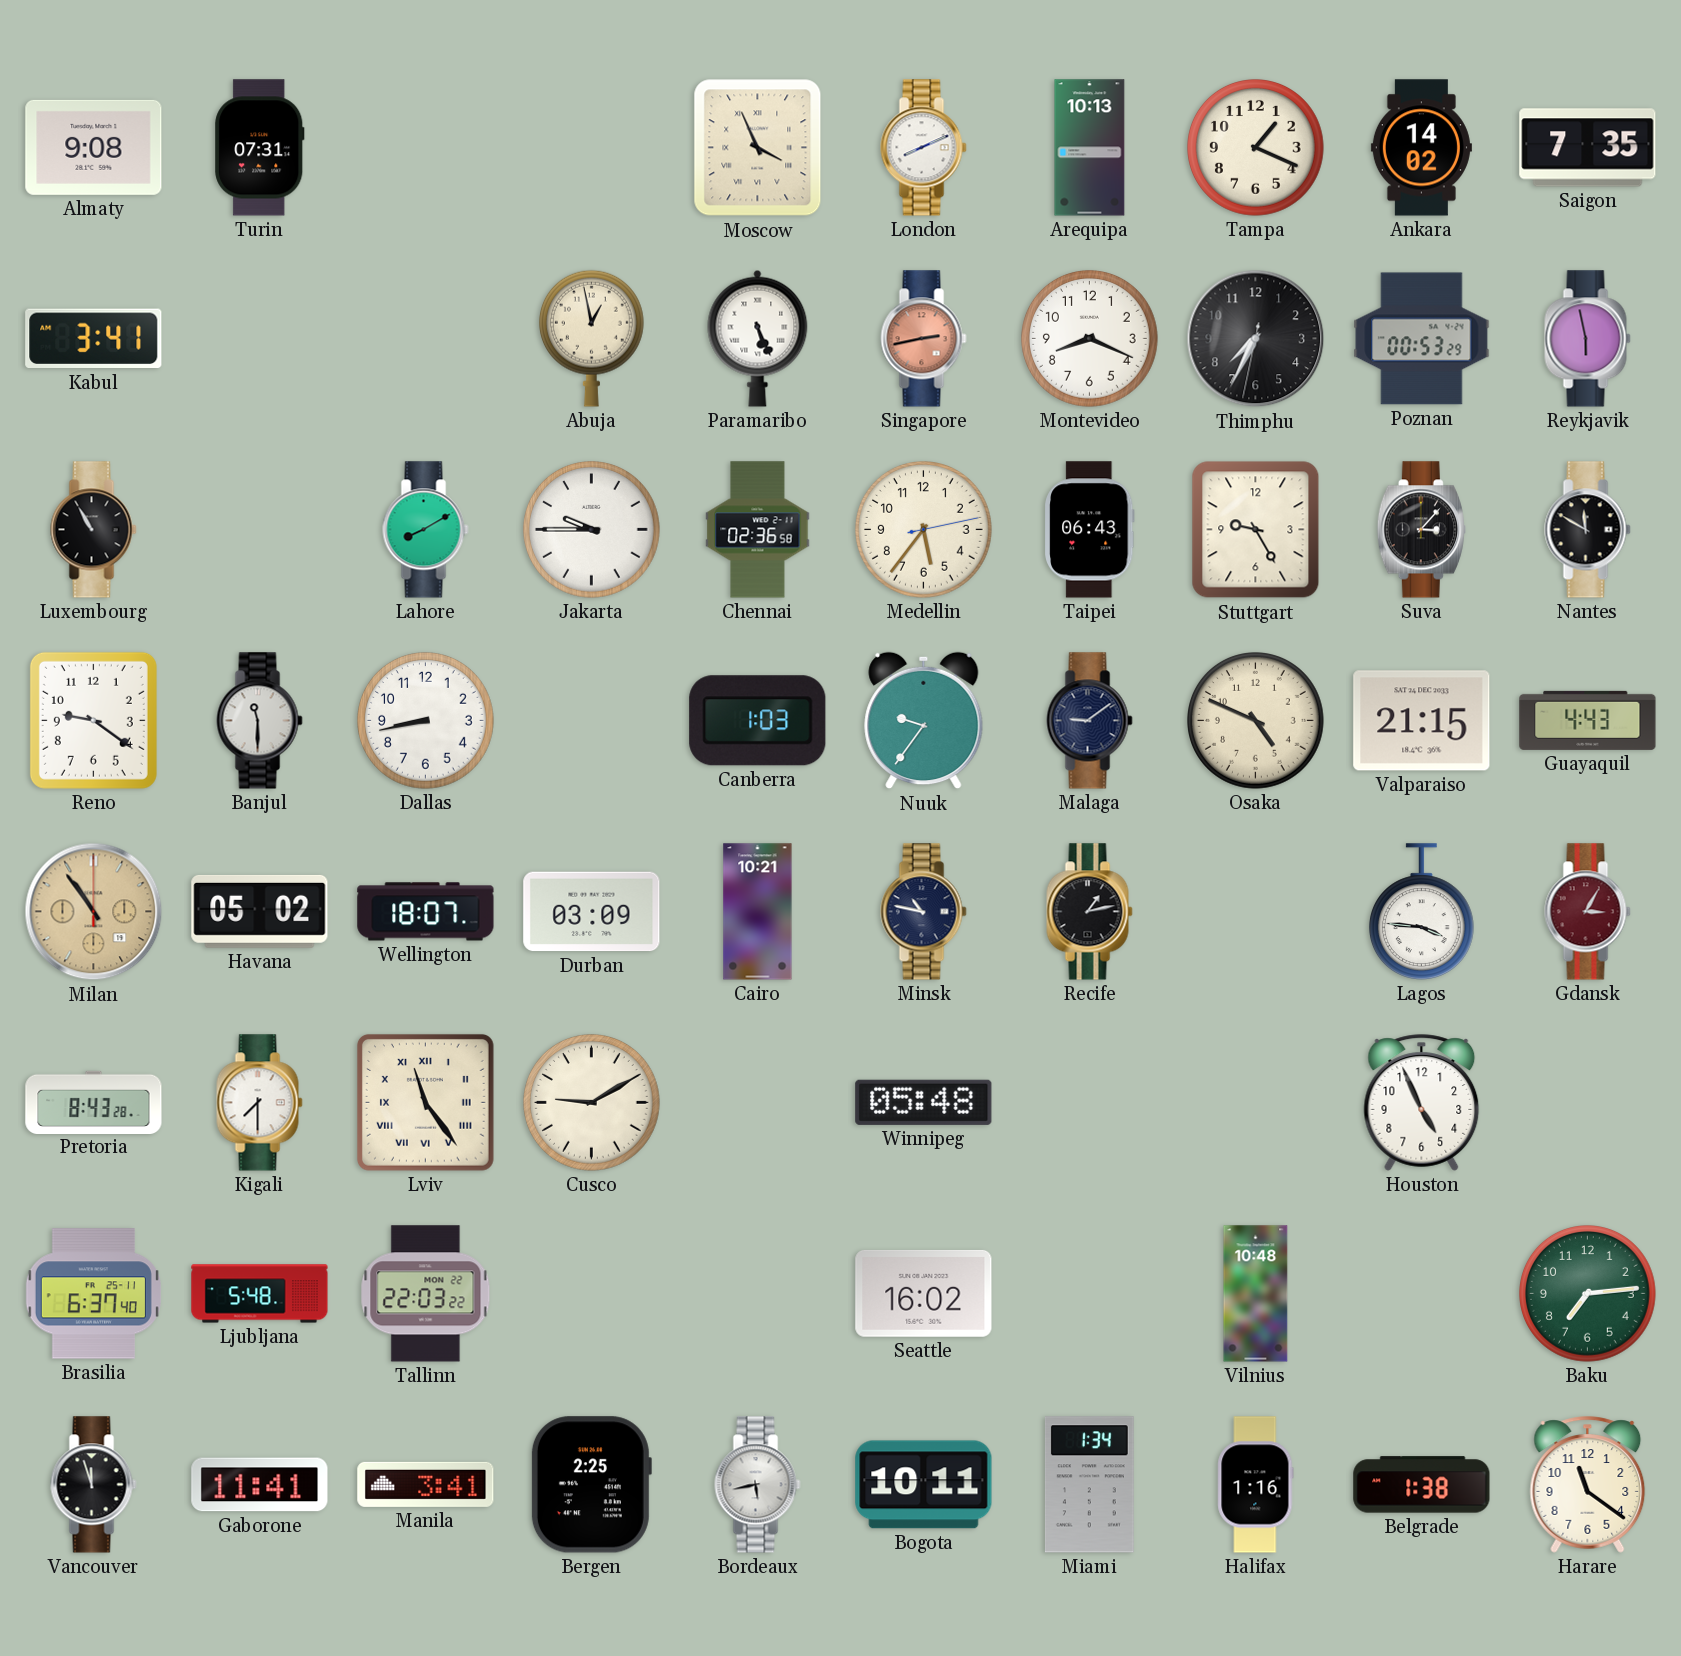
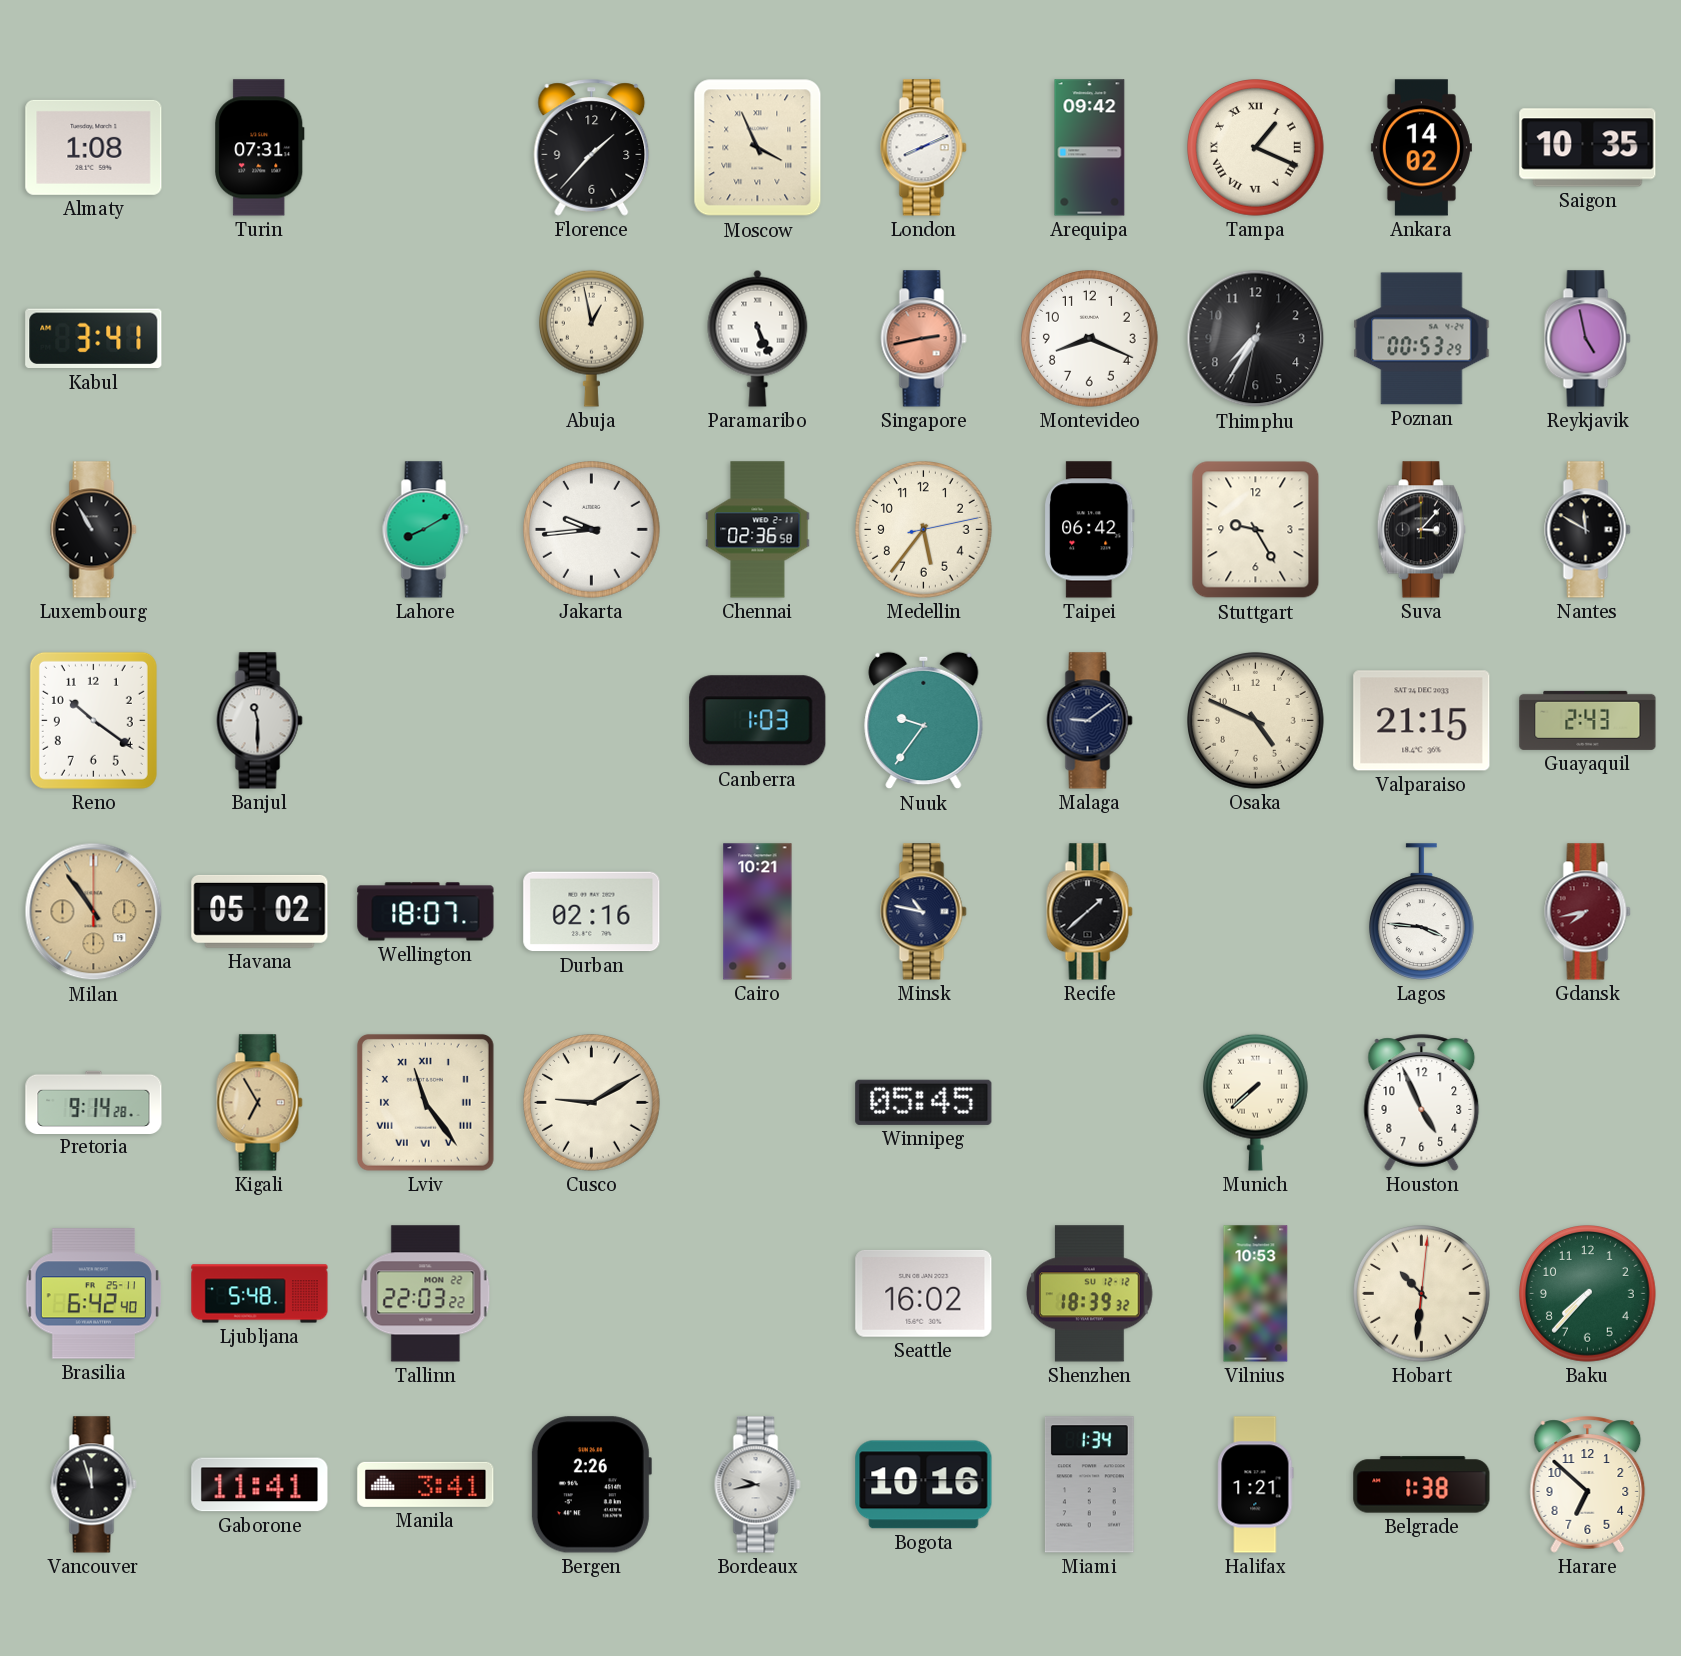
Almaty: 9:08 -> 1:08
Florence: none -> 1:37
Arequipa: 10:13 -> 09:42
Tampa numerals: Arabic -> Roman
Saigon: 7:35 -> 10:35
Thimphu: 7:34 -> 7:35
Reykjavik: 5:58 -> 4:58
Jakarta: 9:45 -> 9:44
Taipei: 06:43 -> 06:42
Reno: 9:21 -> 10:21
Dallas: 8:43 -> none
Guayaquil: 4:43 -> 2:43
Durban: 03:09 -> 02:16
Recife: 1:13 -> 1:38
Gdansk: 3:05 -> 7:43
Pretoria: 8:43 -> 9:14
Kigali: 7:30 -> 6:55
Kigali dial: white -> champagne
Winnipeg: 05:48 -> 05:45
Munich: none -> 7:38
Brasilia: 6:37 -> 6:42
Shenzhen: none -> 18:39
Vilnius: 10:48 -> 10:53
Hobart: none -> 10:31
Baku: 7:14 -> 7:37
Bergen: 2:25 -> 2:26
Bordeaux: 5:43 -> 9:43
Bogota: 10:11 -> 10:16
Halifax: 1:16 -> 1:21
Harare: 11:21 -> 6:52
